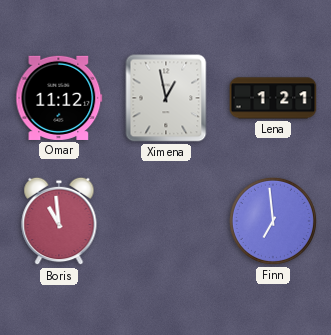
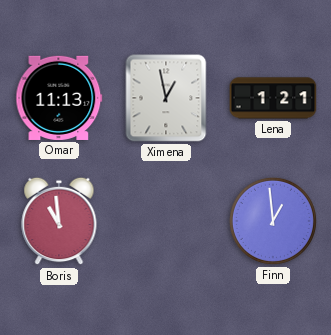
Omar: 11:12 -> 11:13
Finn: 6:59 -> 12:59
